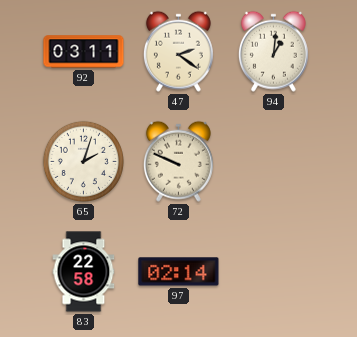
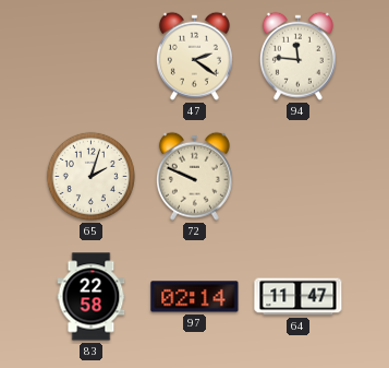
92: 03:11 -> none
94: 1:01 -> 11:46
64: none -> 11:47
